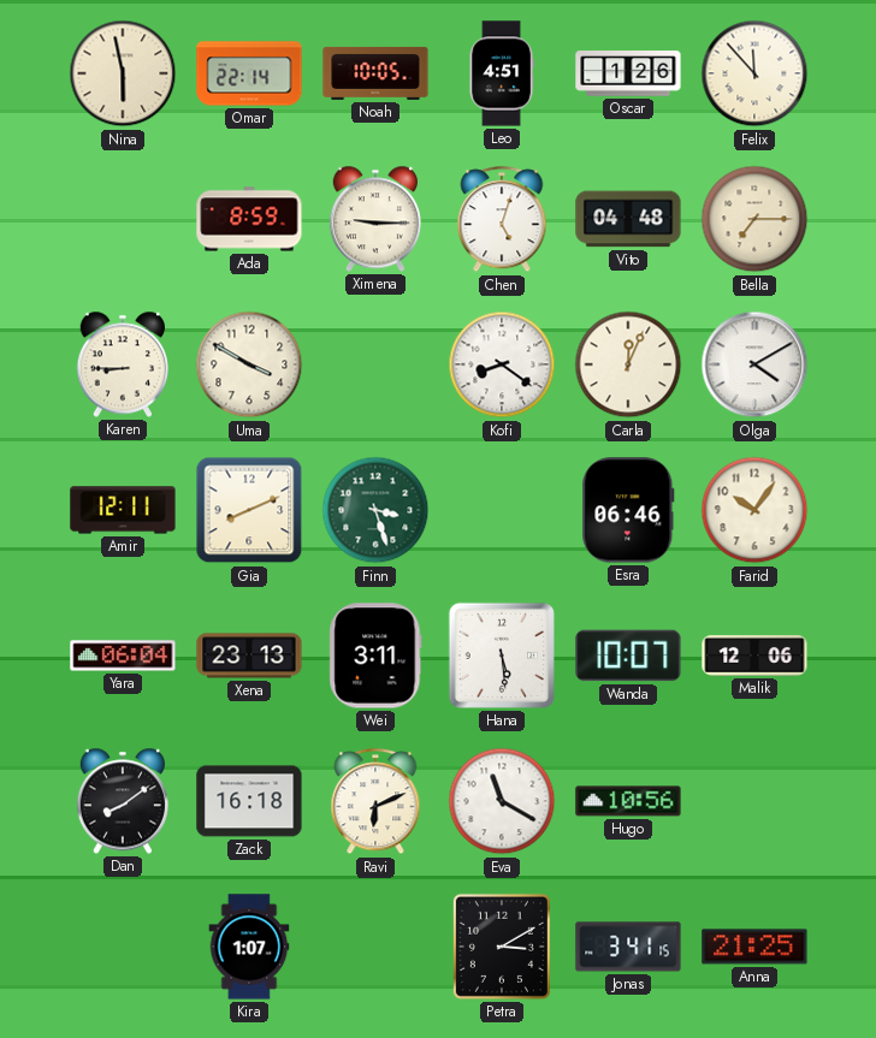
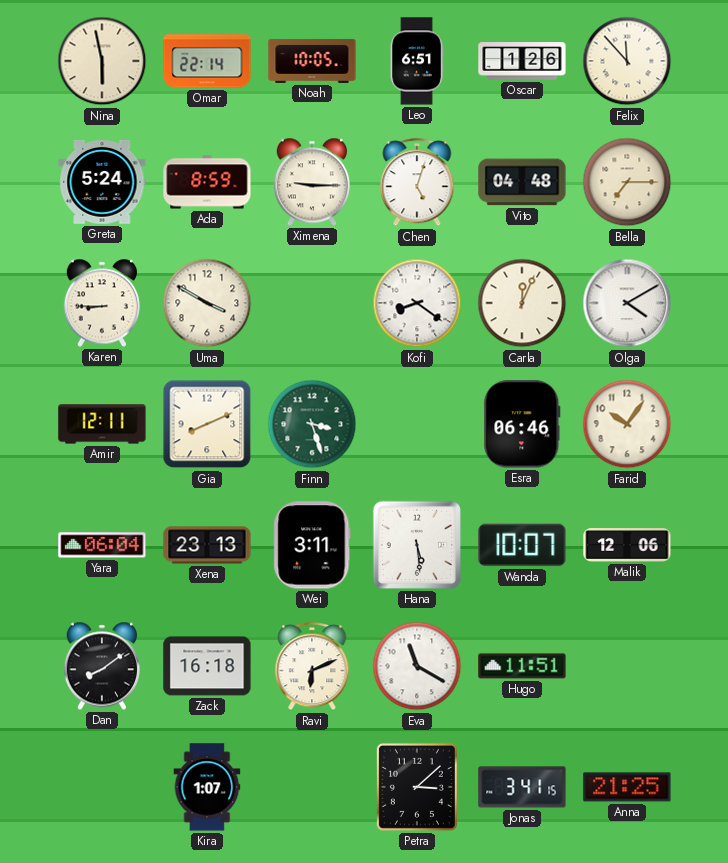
Leo: 4:51 -> 6:51
Greta: none -> 5:24
Hugo: 10:56 -> 11:51
Petra: 3:10 -> 3:08
